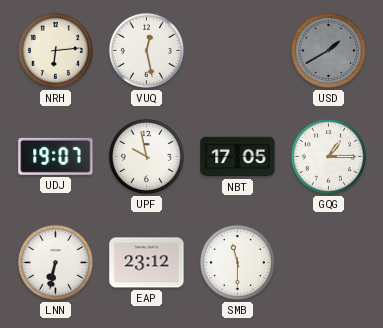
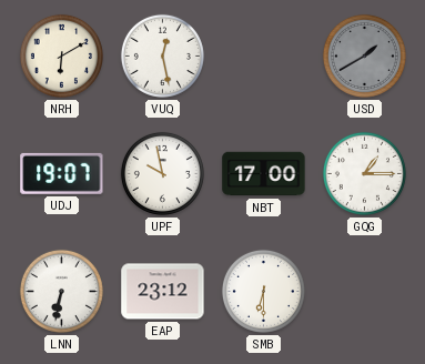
NRH: 6:14 -> 6:10
NBT: 17:05 -> 17:00
SMB: 11:30 -> 6:30
